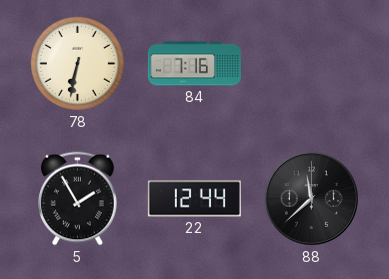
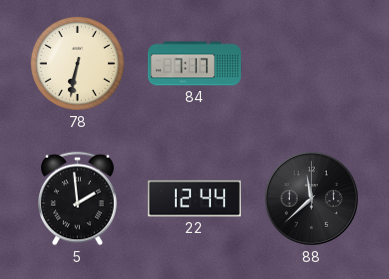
84: 7:16 -> 7:17
5: 1:55 -> 1:59
